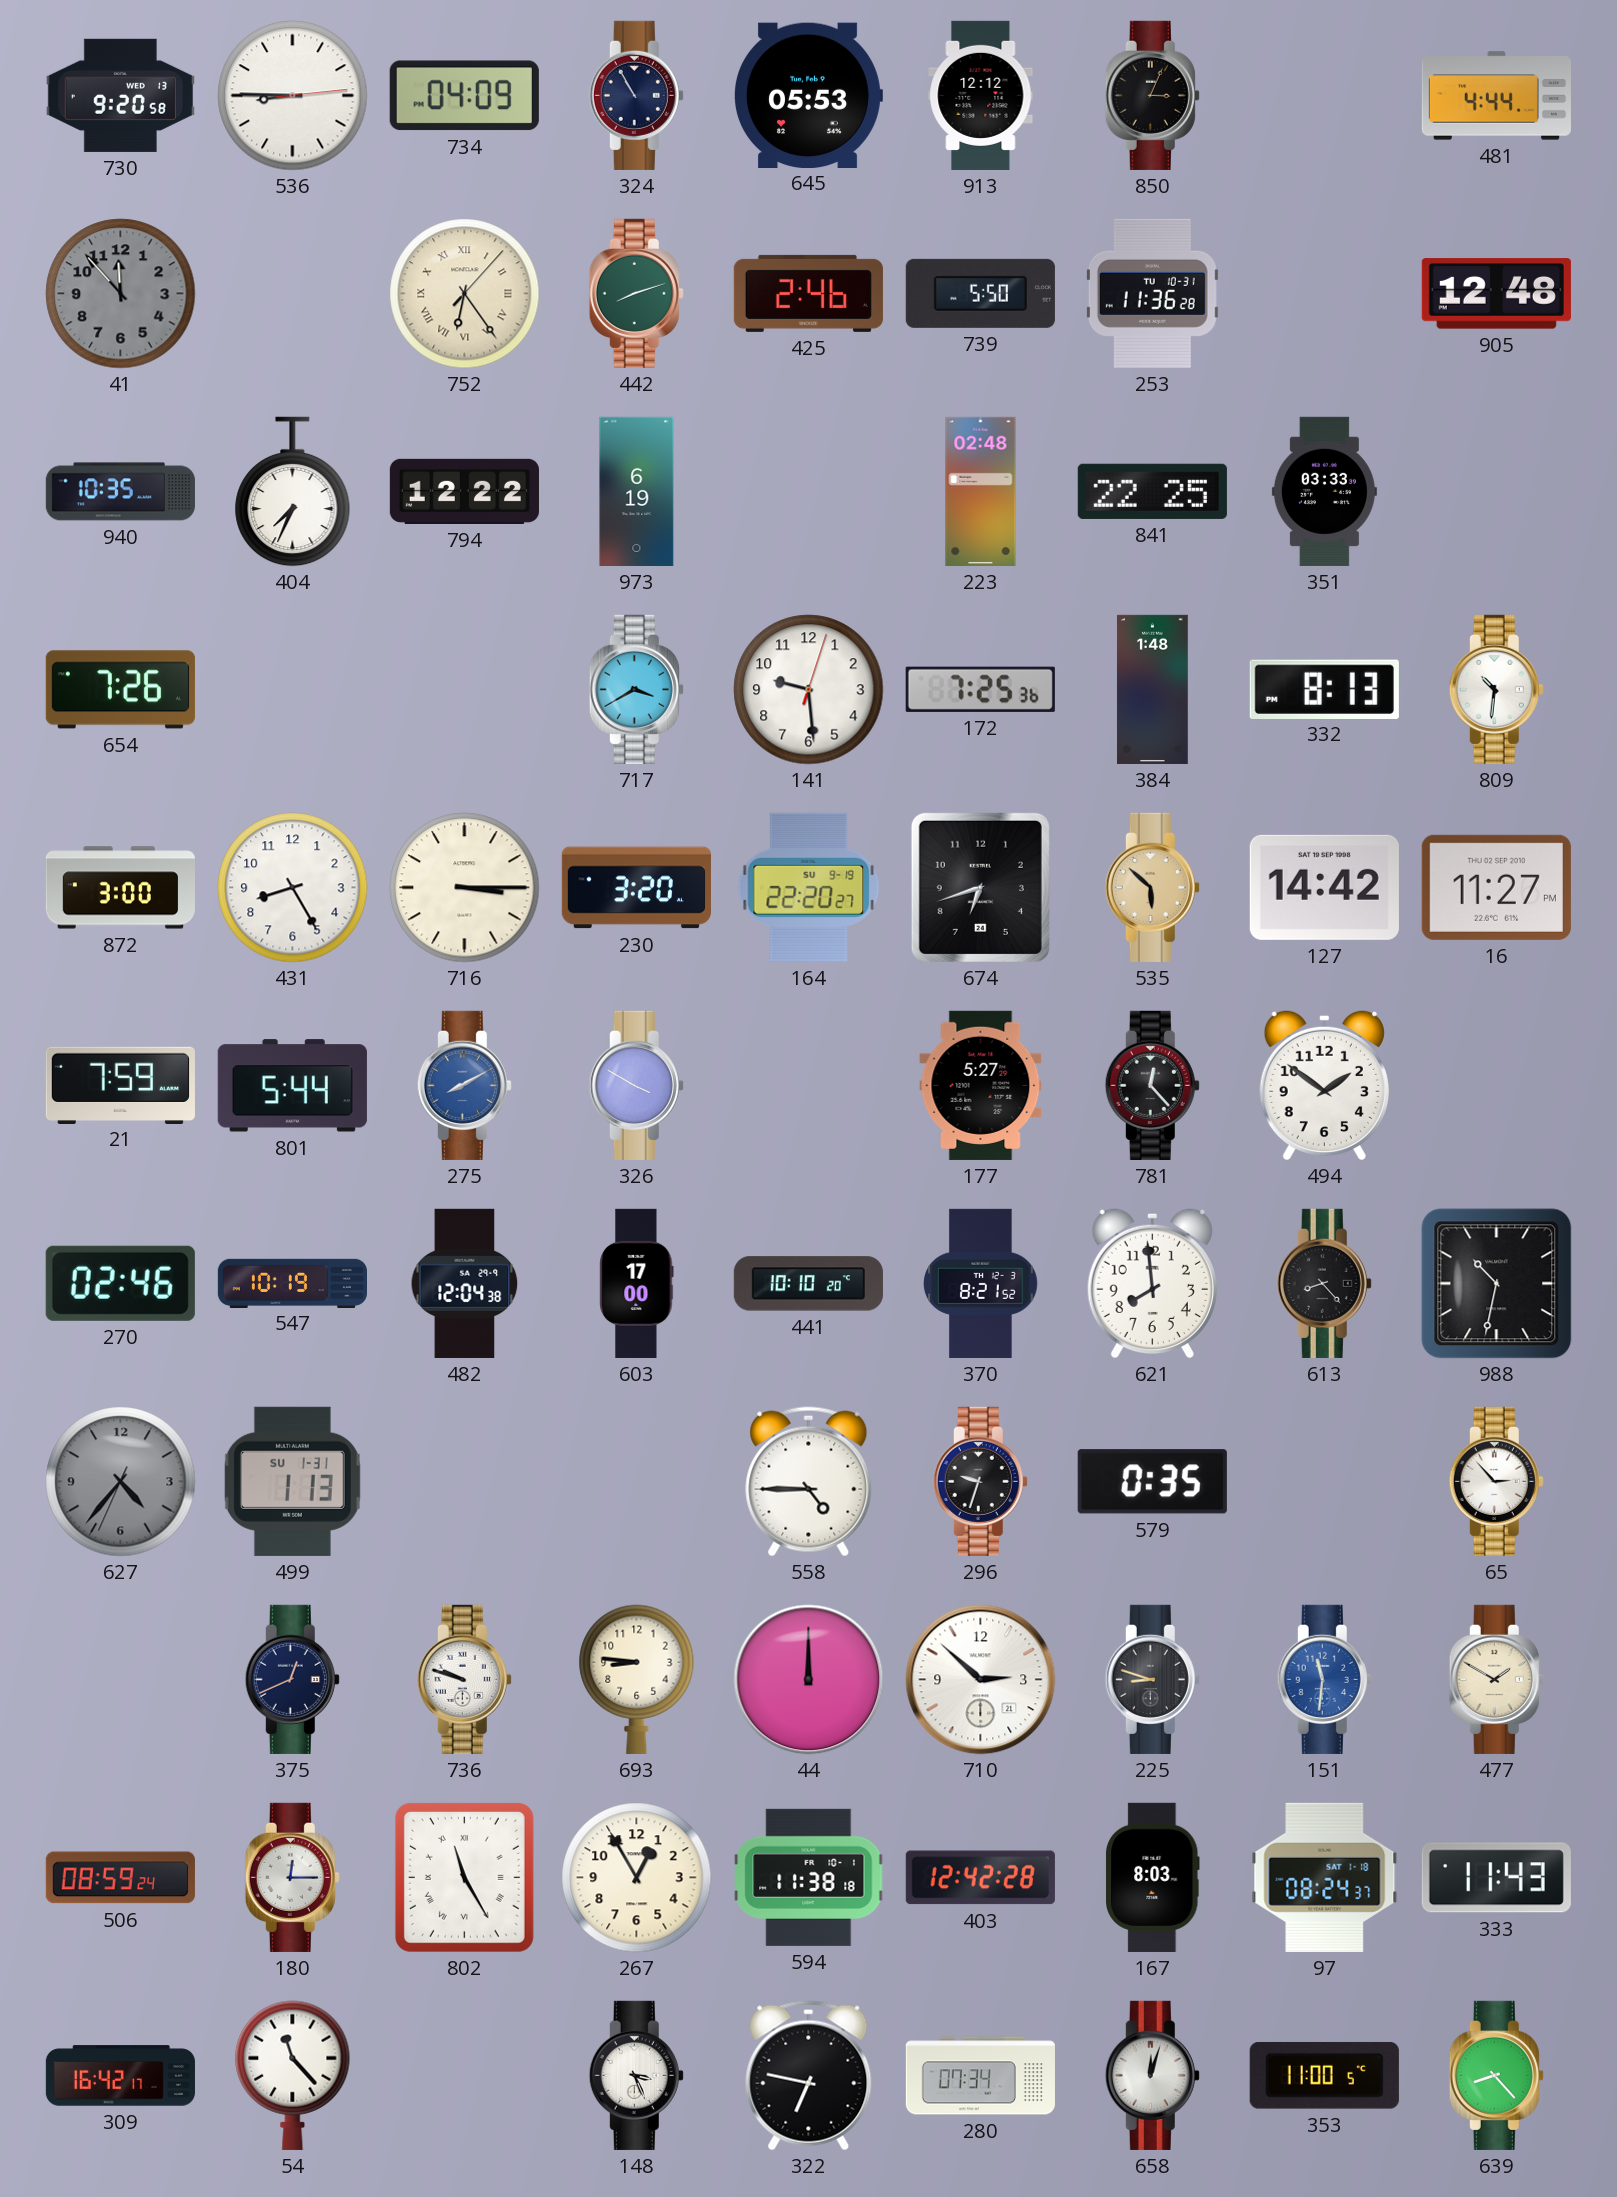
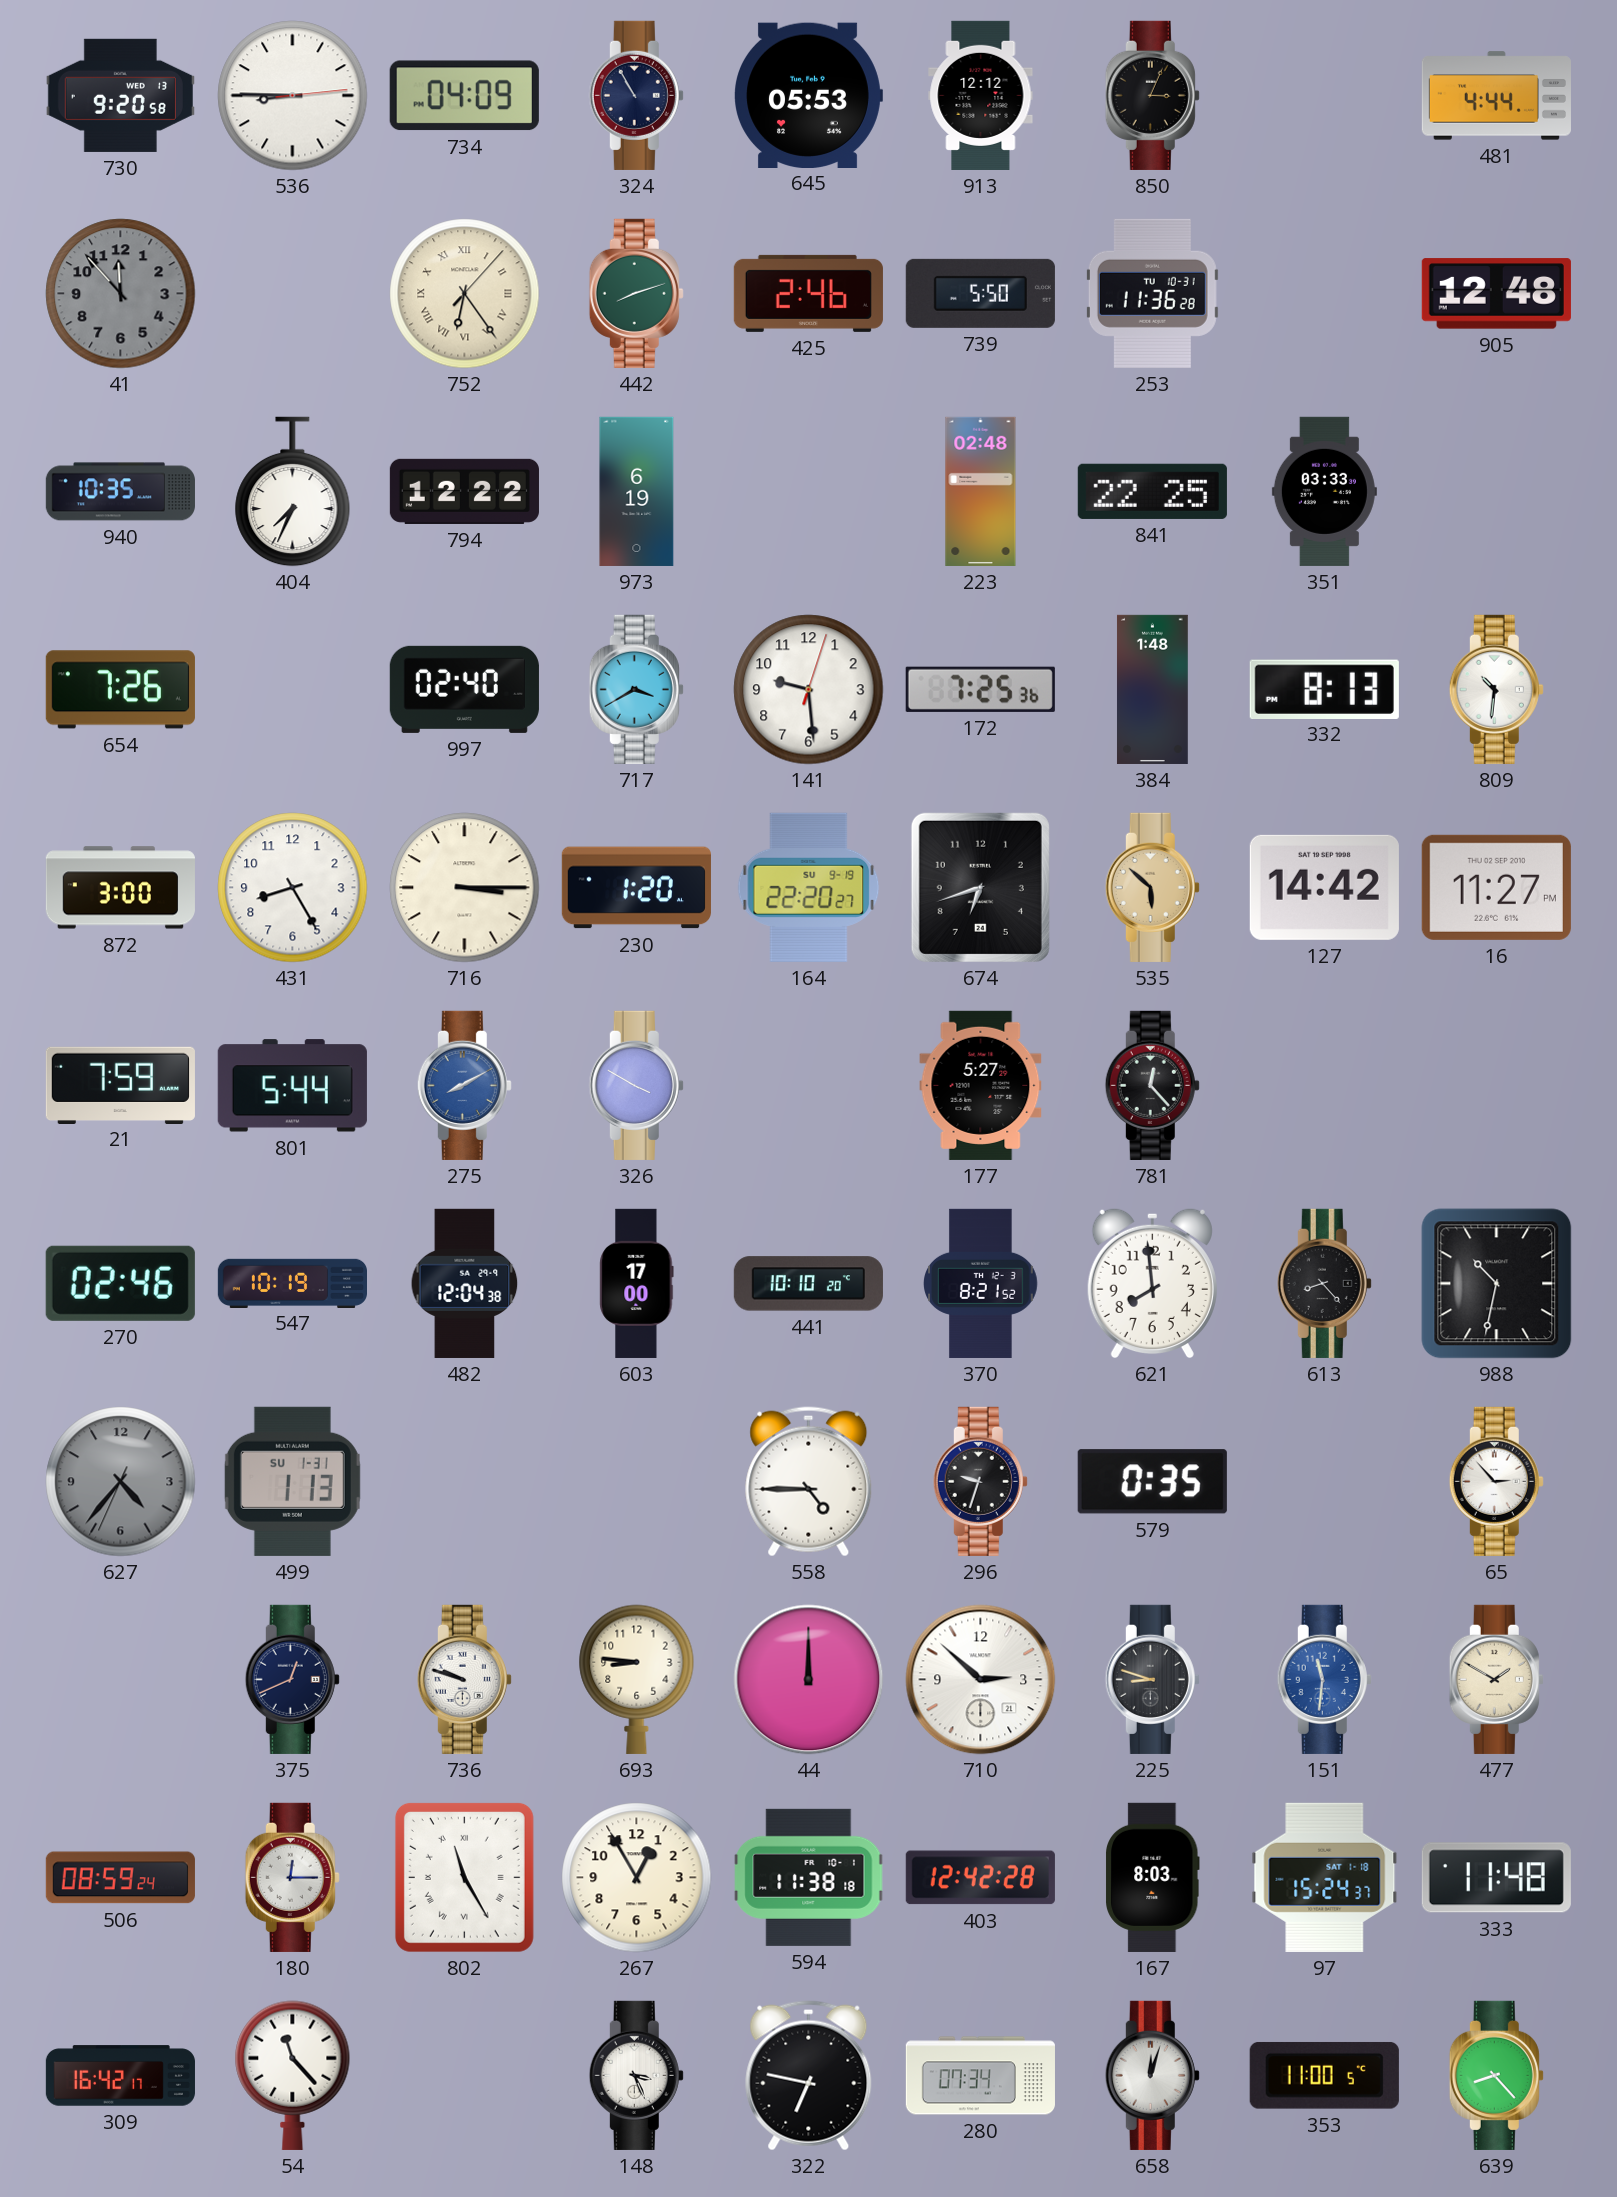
997: none -> 02:40
230: 3:20 -> 1:20
494: 1:51 -> none
97: 08:24 -> 15:24
333: 11:43 -> 11:48
